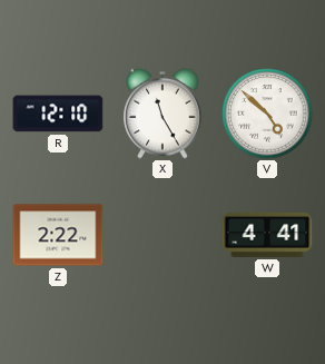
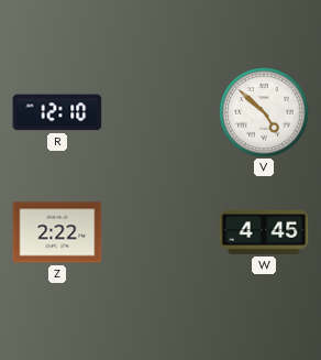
X: 11:25 -> none
W: 4:41 -> 4:45
